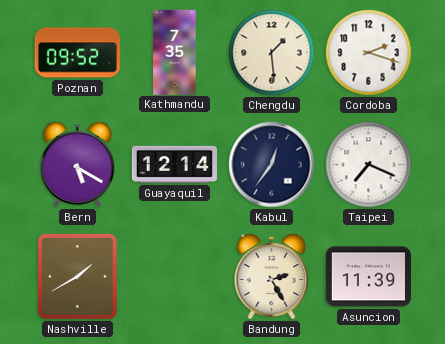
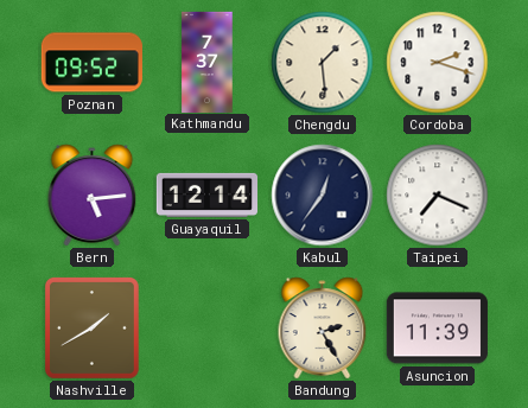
Kathmandu: 7:35 -> 7:37
Bern: 5:20 -> 5:14
